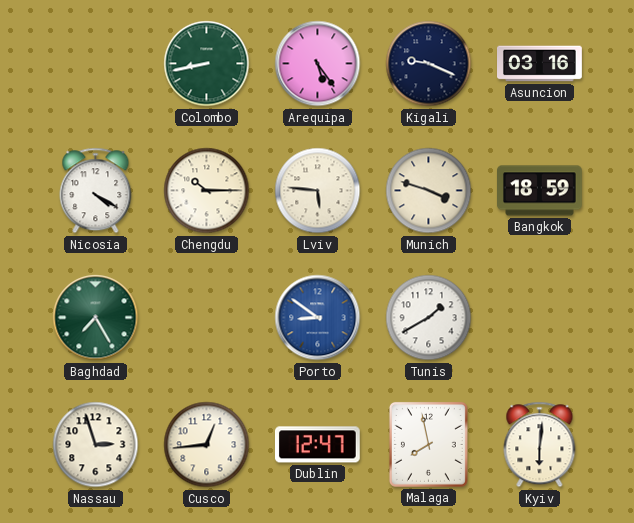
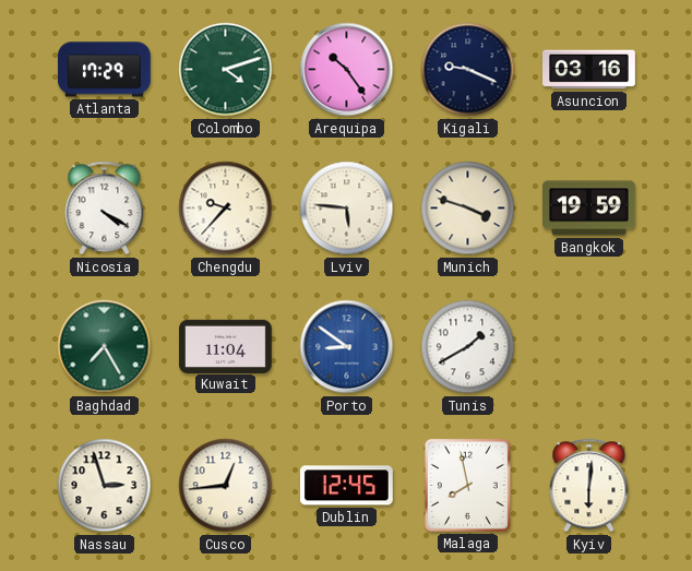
Atlanta: none -> 17:29
Colombo: 8:43 -> 4:12
Arequipa: 5:24 -> 10:24
Chengdu: 10:15 -> 9:37
Bangkok: 18:59 -> 19:59
Kuwait: none -> 11:04
Dublin: 12:47 -> 12:45
